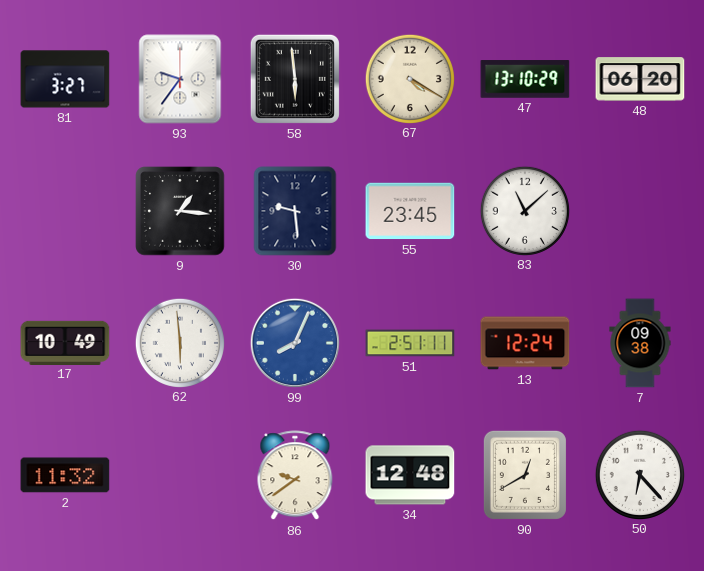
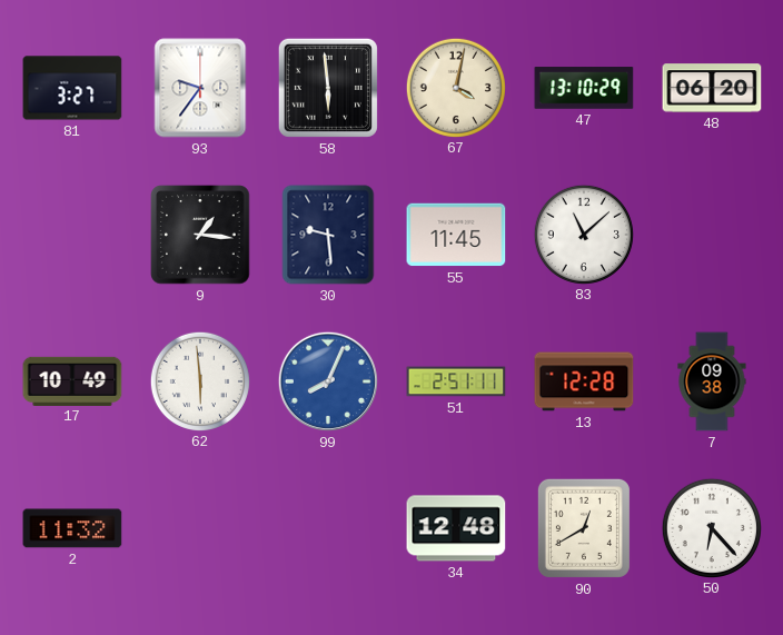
67: 4:20 -> 4:02
55: 23:45 -> 11:45
13: 12:24 -> 12:28
86: 9:39 -> none
